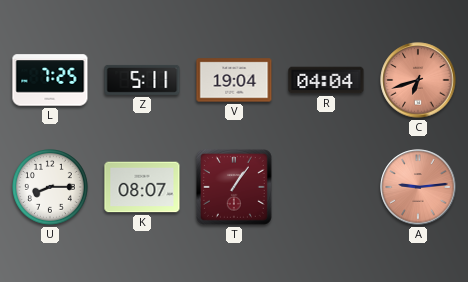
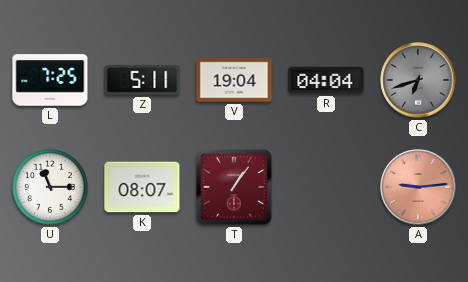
C dial: salmon -> grey
U: 8:15 -> 11:15
